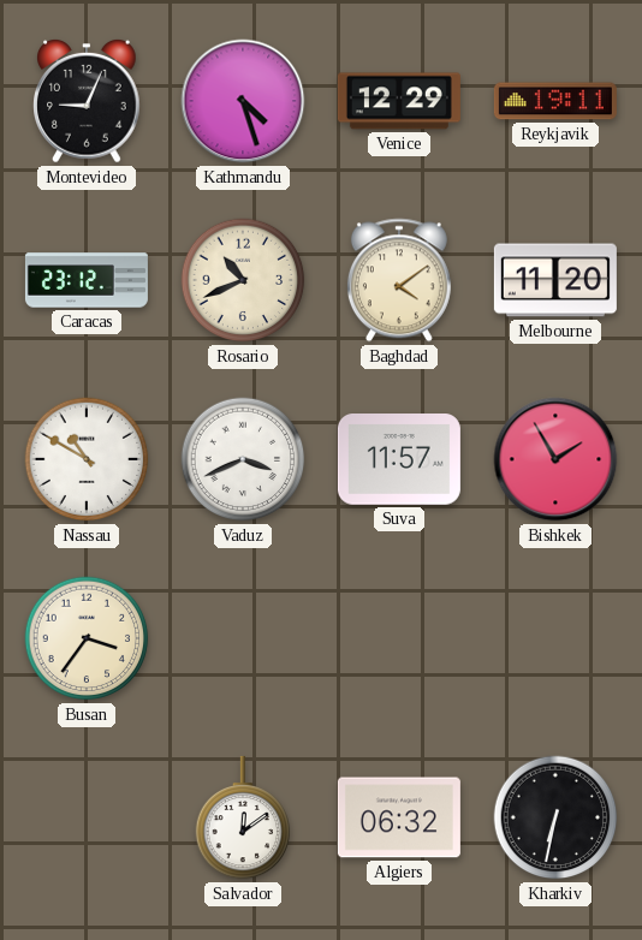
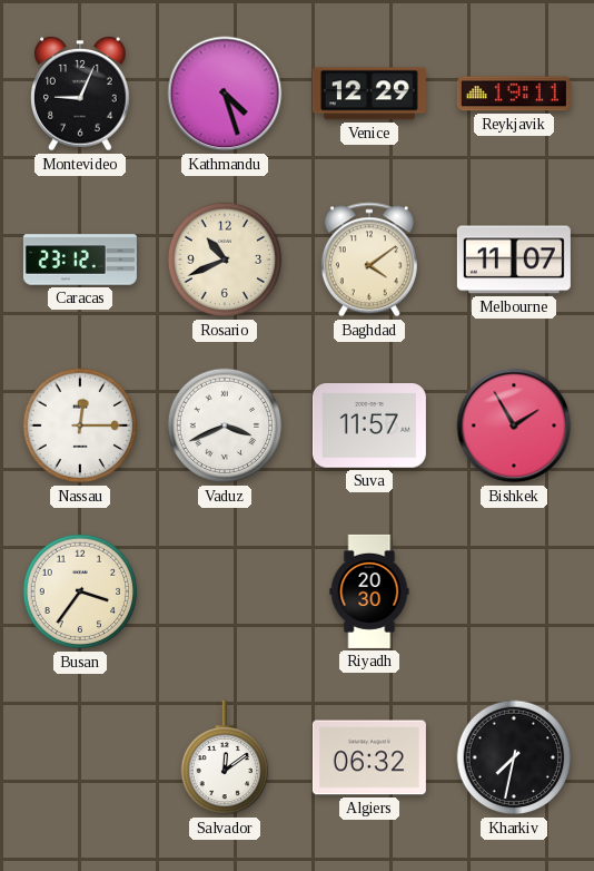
Melbourne: 11:20 -> 11:07
Nassau: 10:50 -> 12:15
Riyadh: none -> 20:30
Kharkiv: 6:32 -> 7:32
